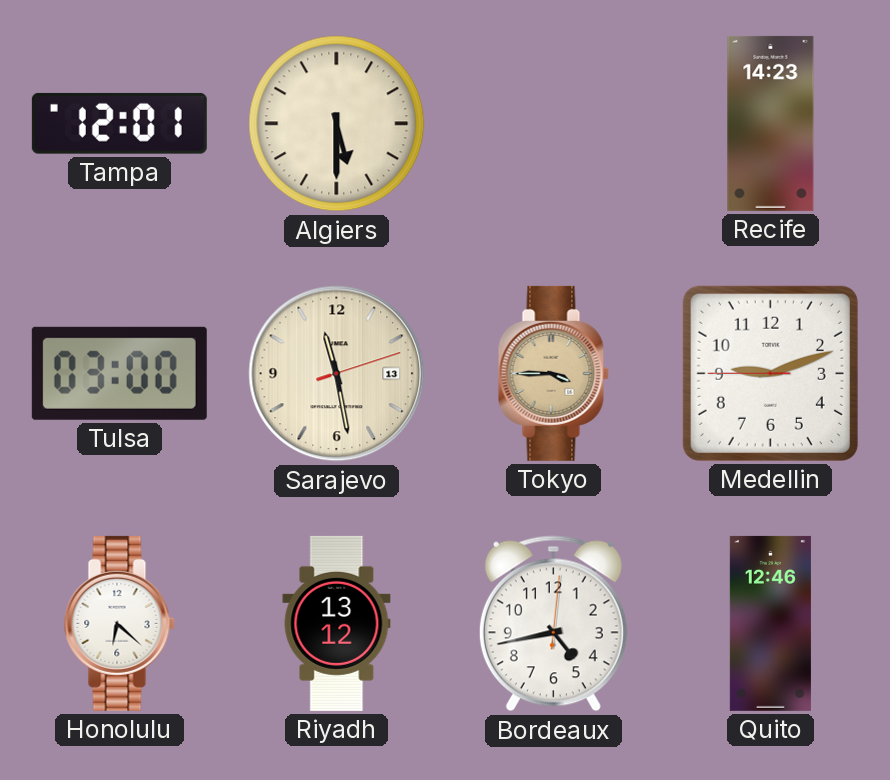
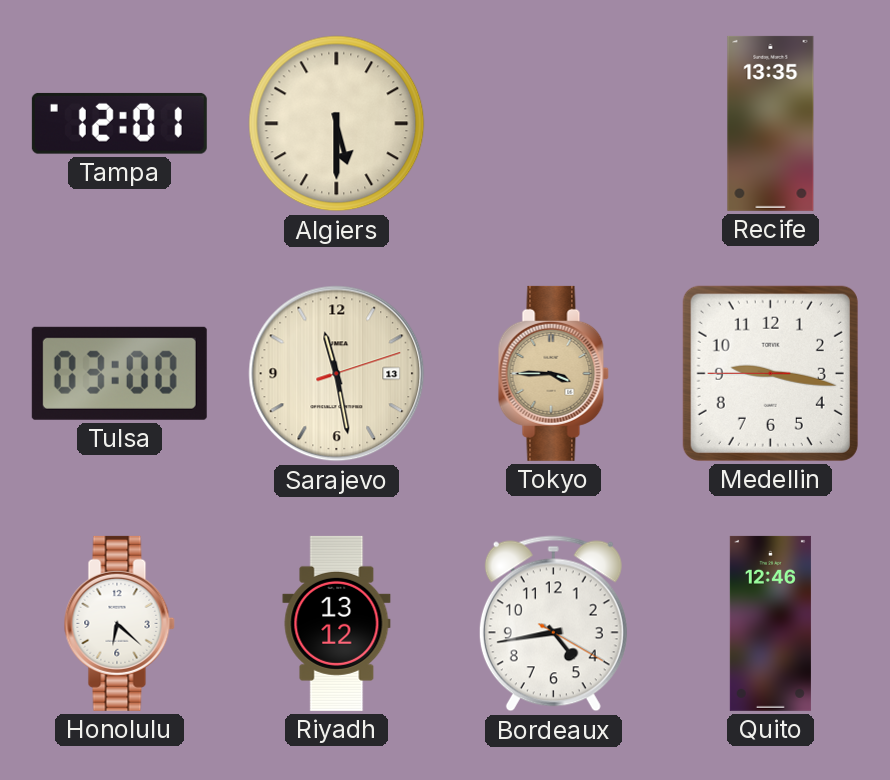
Recife: 14:23 -> 13:35
Medellin: 9:11 -> 9:16
Bordeaux: 4:43:01 -> 4:43:20
